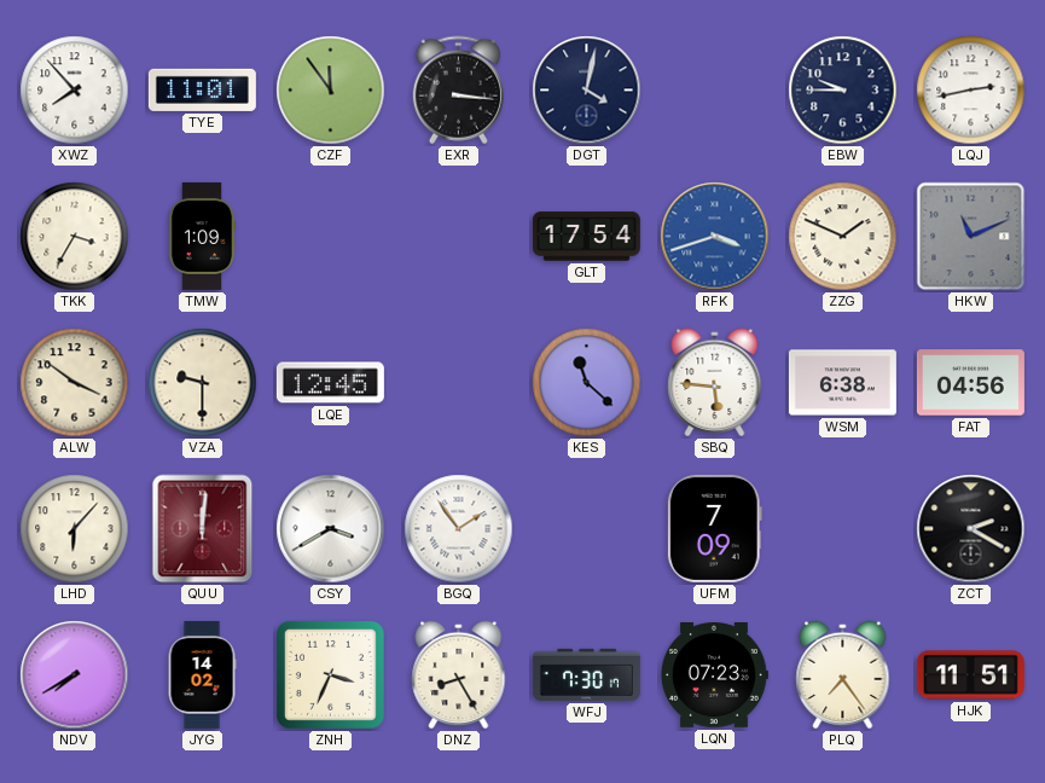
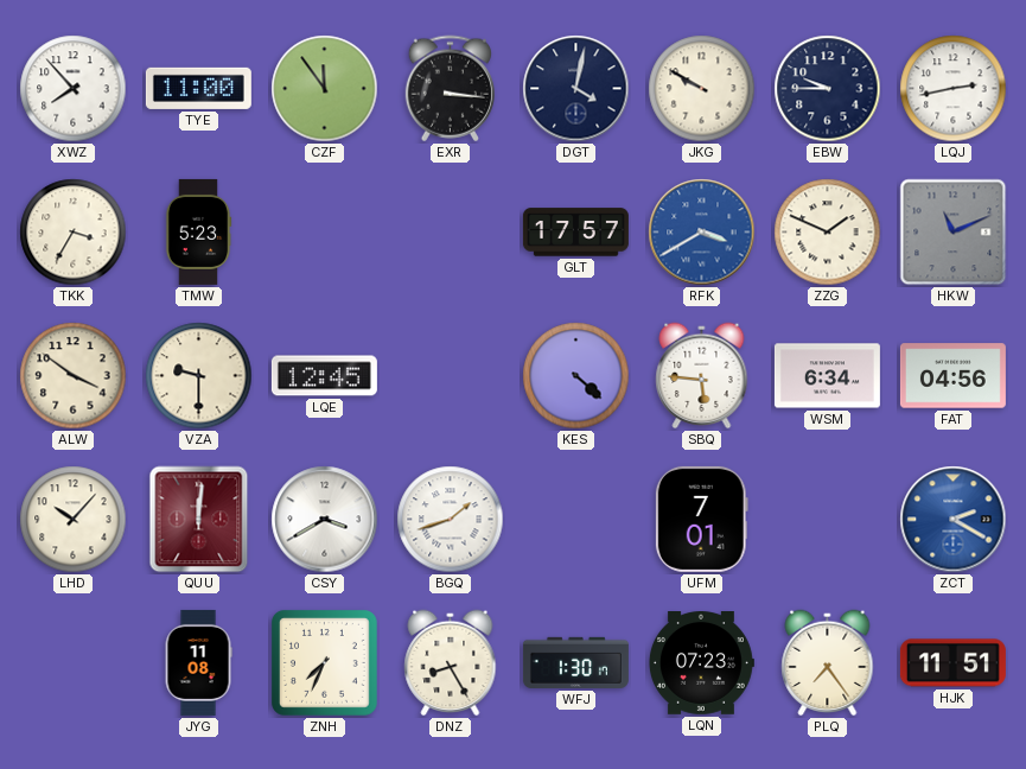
TYE: 11:01 -> 11:00
JKG: none -> 9:50
TMW: 1:09 -> 5:23
GLT: 17:54 -> 17:57
RFK: 3:42 -> 3:40
KES: 11:22 -> 4:22
WSM: 6:38 -> 6:34
LHD: 6:07 -> 10:07
BGQ: 1:54 -> 1:42
UFM: 7:09 -> 7:01
ZCT dial: black -> blue
NDV: 7:40 -> none
JYG: 14:02 -> 11:08
ZNH: 3:34 -> 7:34
WFJ: 7:30 -> 1:30
